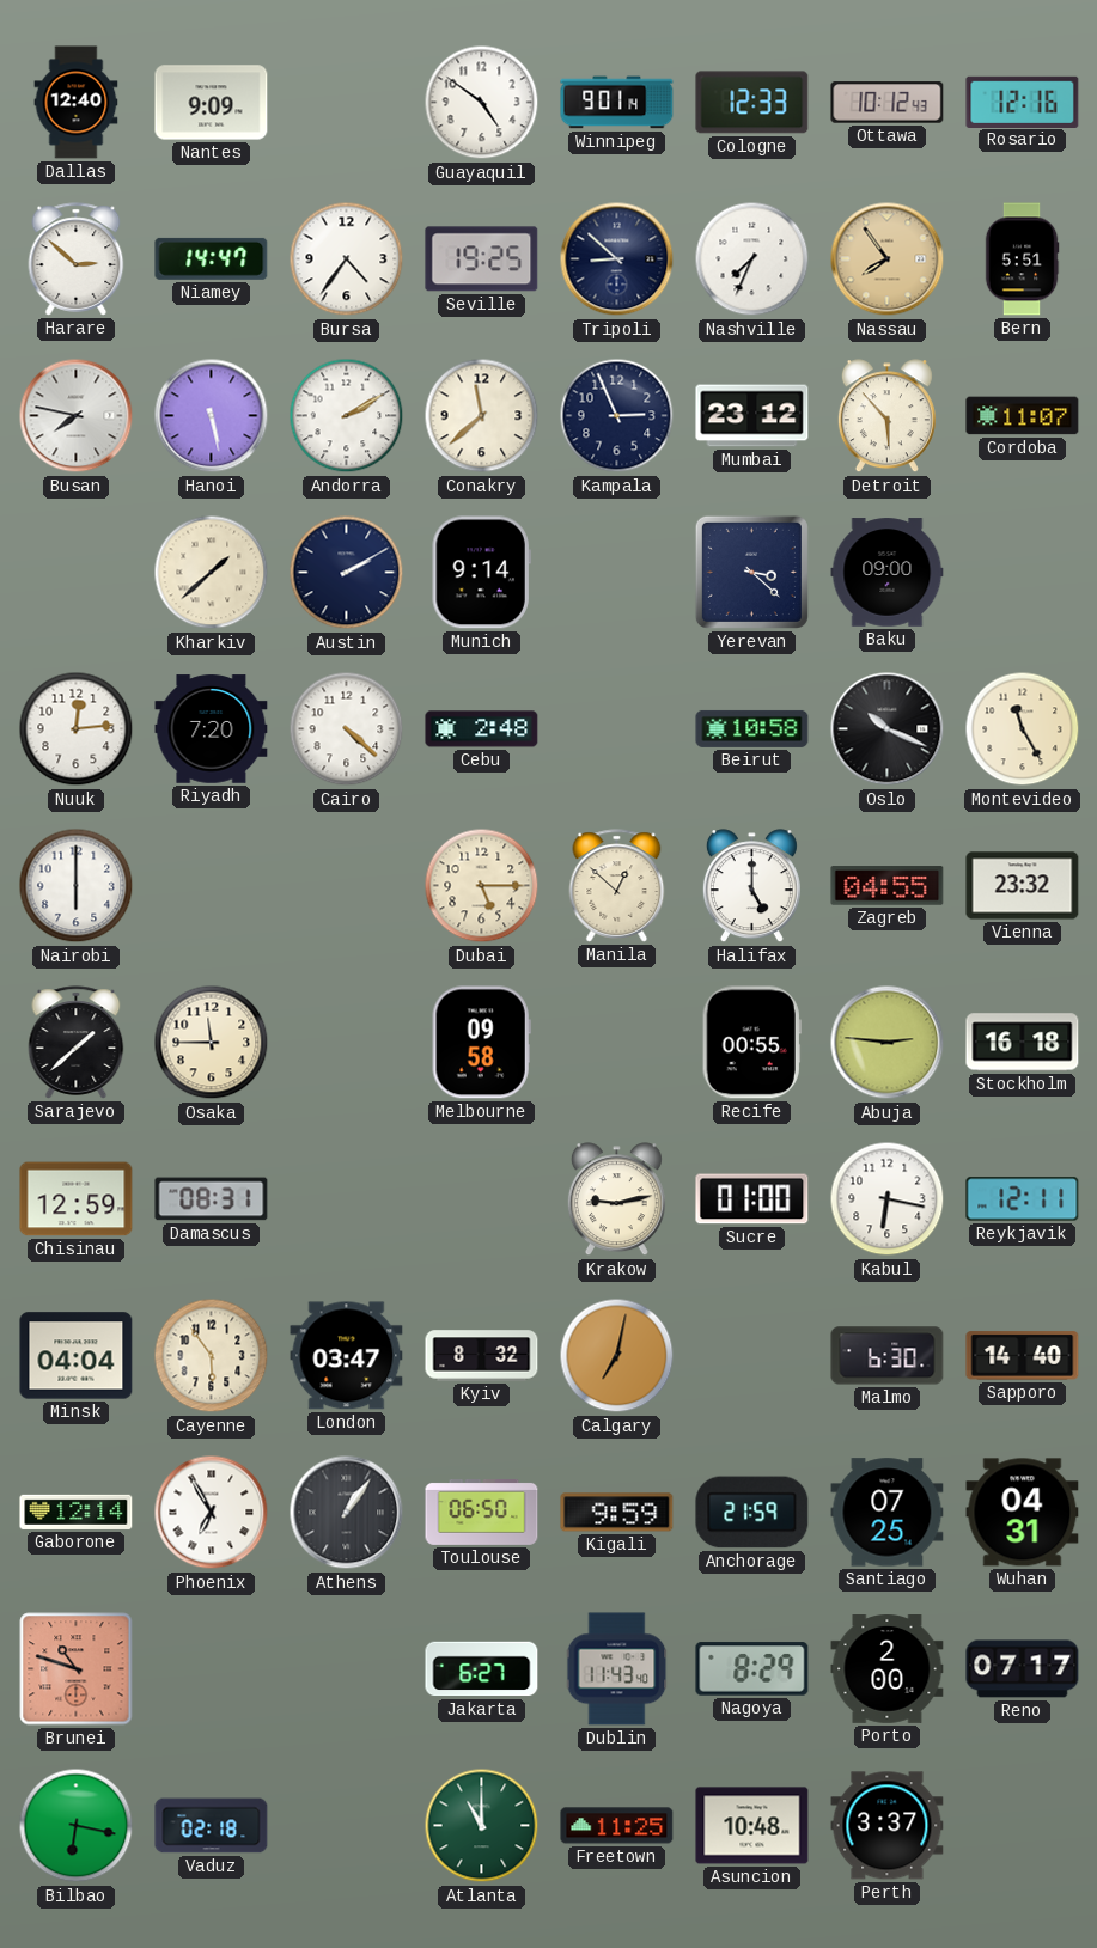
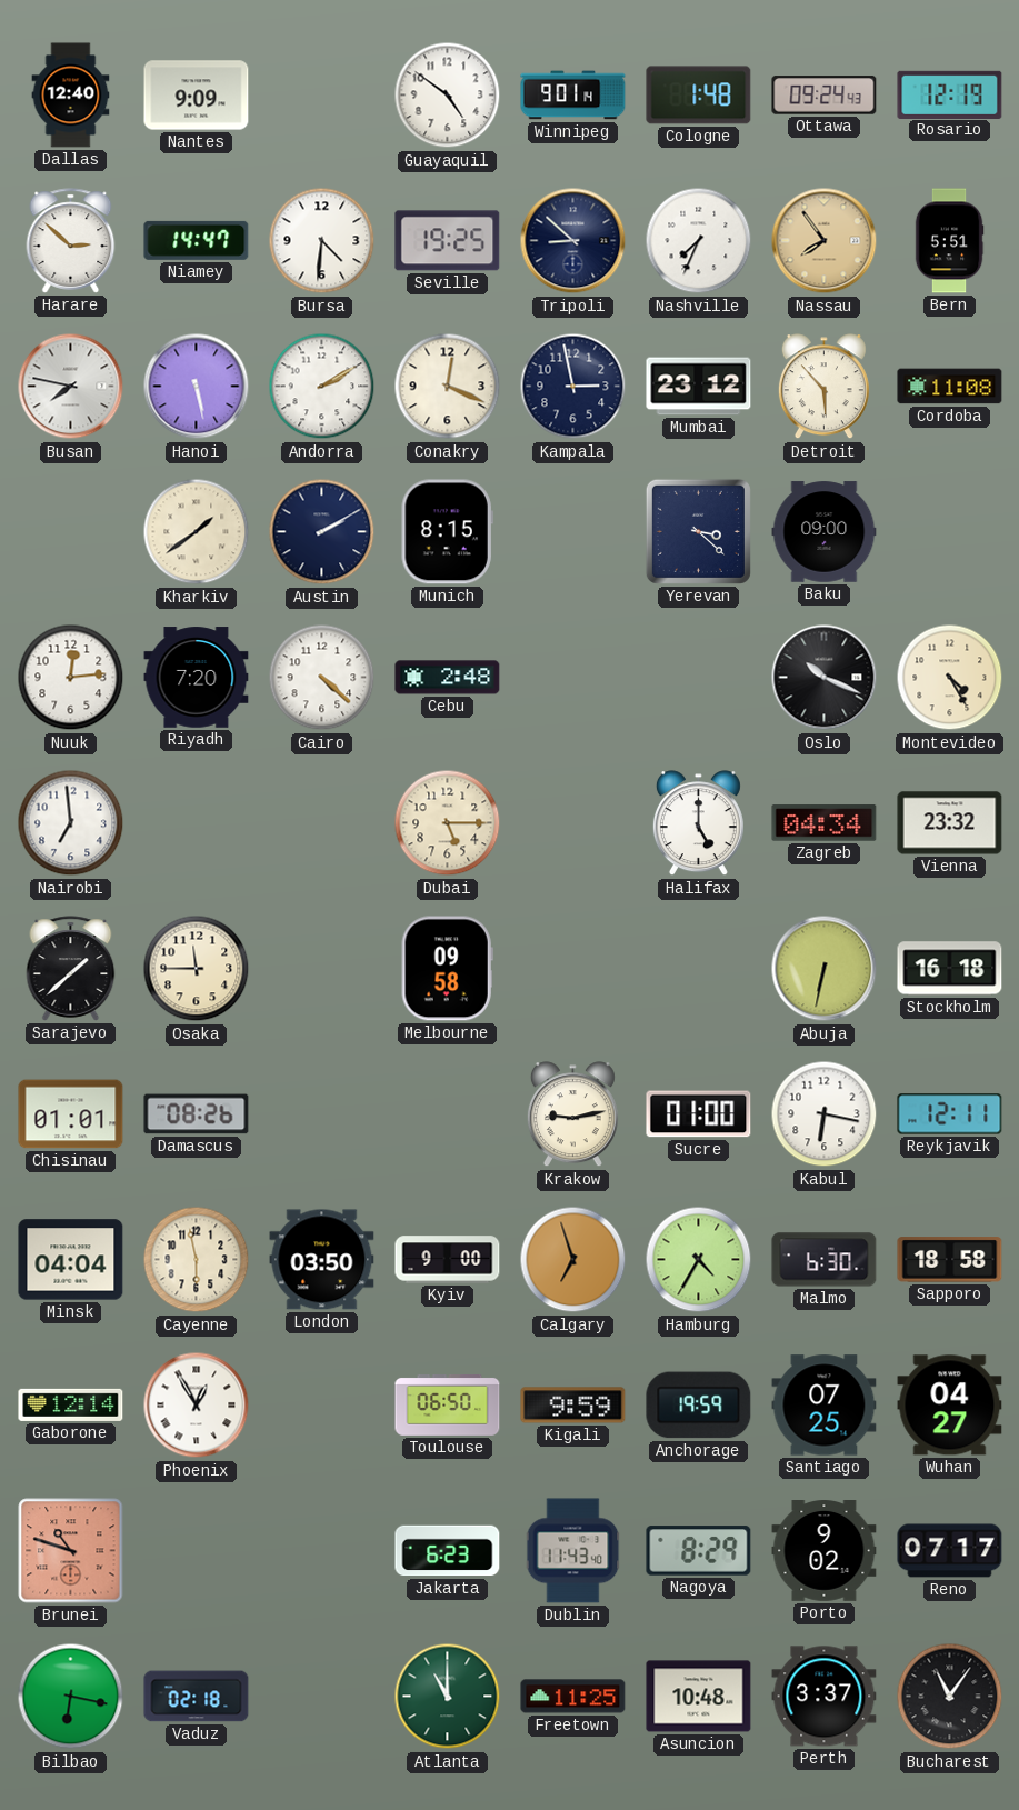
Cologne: 12:33 -> 1:48
Ottawa: 10:12 -> 09:24
Rosario: 12:16 -> 12:19
Bursa: 4:36 -> 4:31
Conakry: 11:38 -> 12:19
Kampala: 2:56 -> 2:58
Cordoba: 11:07 -> 11:08
Kharkiv: 1:38 -> 1:39
Munich: 9:14 -> 8:15
Beirut: 10:58 -> none
Montevideo: 11:25 -> 4:25
Nairobi: 6:00 -> 6:59
Manila: 12:52 -> none
Zagreb: 04:55 -> 04:34
Recife: 00:55 -> none
Abuja: 2:46 -> 6:32
Chisinau: 12:59 -> 01:01
Damascus: 08:31 -> 08:26
Cayenne: 5:54 -> 5:58
London: 03:47 -> 03:50
Kyiv: 8:32 -> 9:00
Calgary: 7:02 -> 6:57
Hamburg: none -> 4:35
Sapporo: 14:40 -> 18:58
Phoenix: 6:55 -> 12:55
Athens: 1:06 -> none
Anchorage: 21:59 -> 19:59
Wuhan: 04:31 -> 04:27
Jakarta: 6:27 -> 6:23
Porto: 2:00 -> 9:02
Bucharest: none -> 11:06
